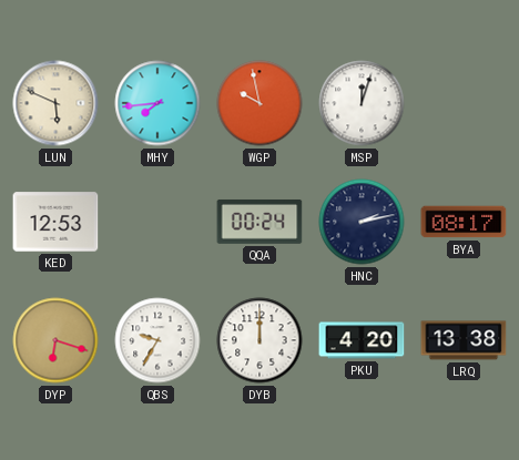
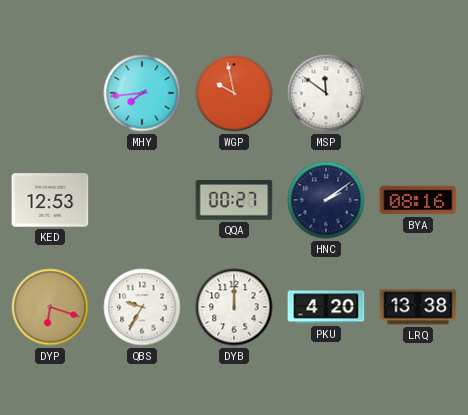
LUN: 5:49 -> none
MSP: 12:03 -> 11:51
QQA: 00:24 -> 00:27
HNC: 2:13 -> 2:09
BYA: 08:17 -> 08:16
